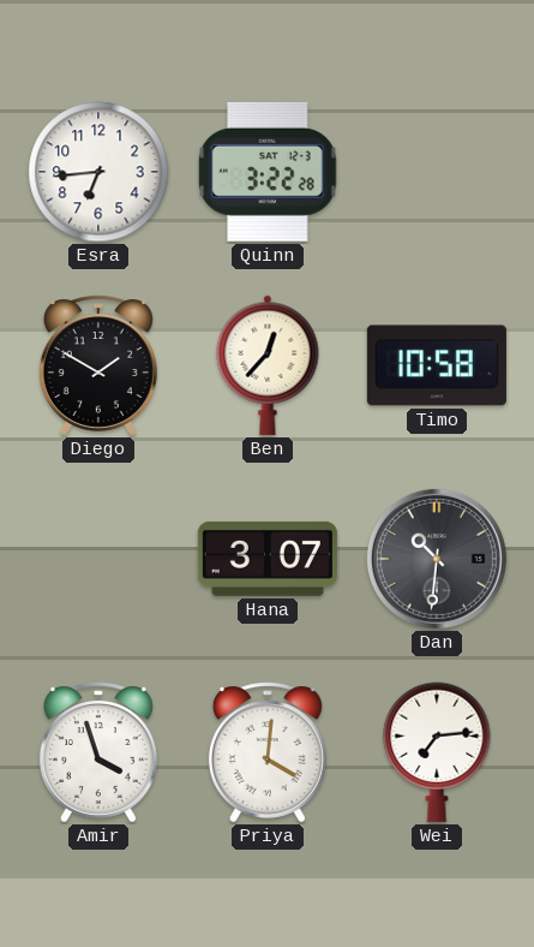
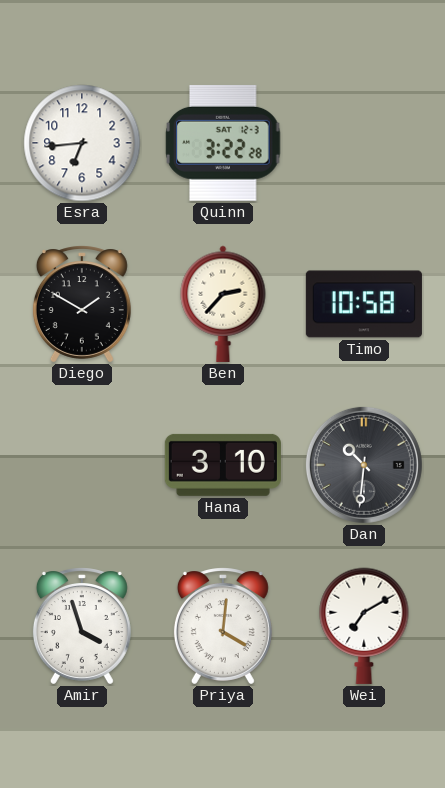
Ben: 12:37 -> 2:37
Hana: 3:07 -> 3:10
Wei: 7:14 -> 7:10
